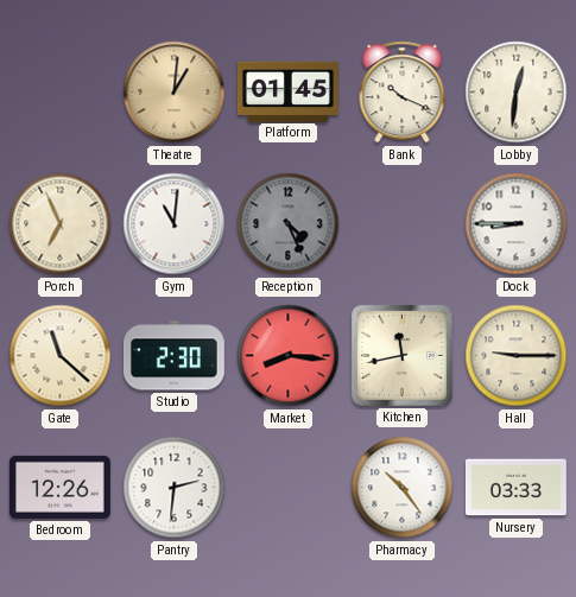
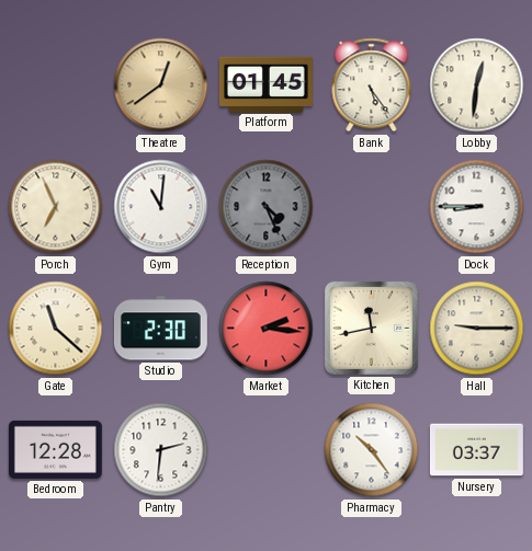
Theatre: 1:01 -> 12:39
Bank: 10:19 -> 5:24
Market: 8:16 -> 2:16
Bedroom: 12:26 -> 12:28
Nursery: 03:33 -> 03:37
